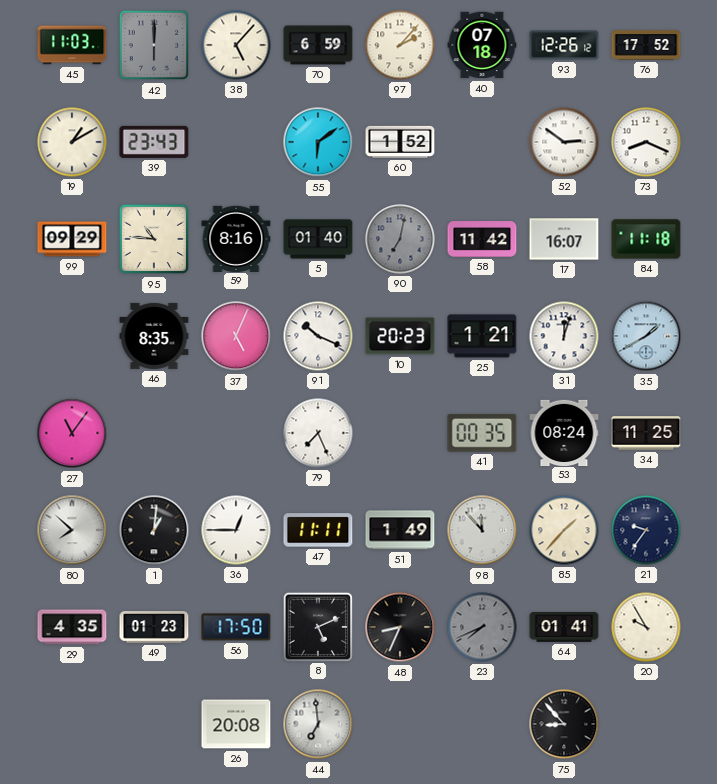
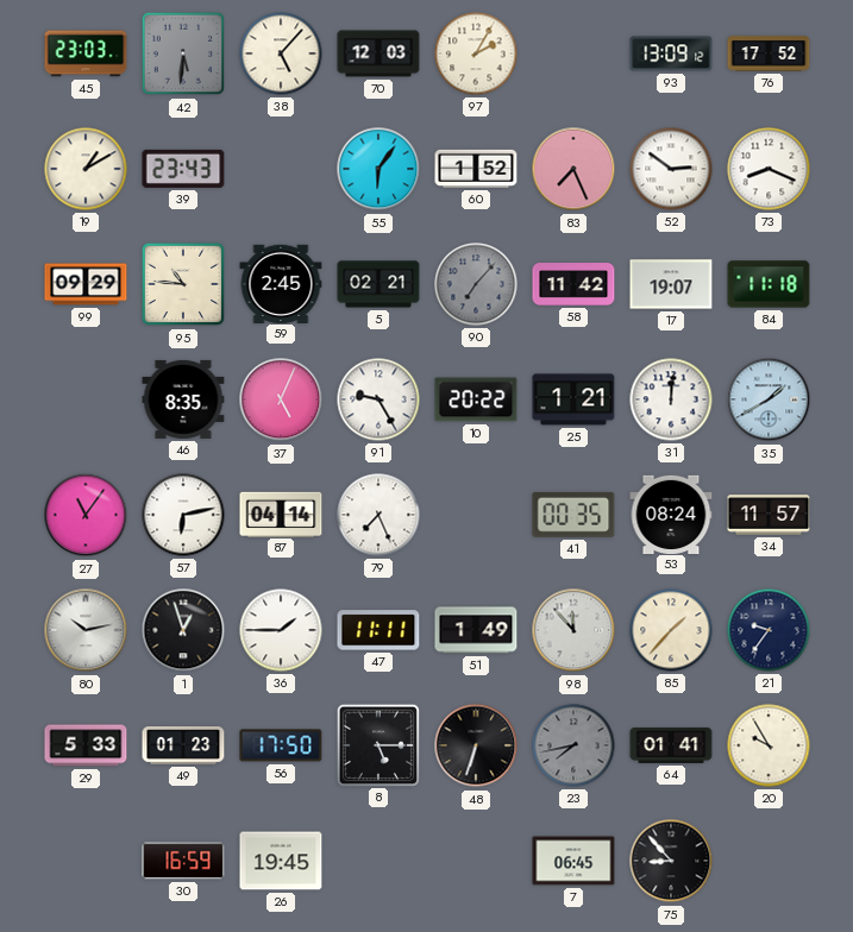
45: 11:03 -> 23:03
42: 6:00 -> 5:31
70: 6:59 -> 12:03
97: 2:07 -> 2:05
40: 07:18 -> none
93: 12:26 -> 13:09
55: 6:09 -> 6:06
83: none -> 7:26
59: 8:16 -> 2:45
5: 01:40 -> 02:21
90: 7:02 -> 7:07
17: 16:07 -> 19:07
91: 10:19 -> 9:25
10: 20:23 -> 20:22
31: 12:03 -> 12:01
57: none -> 6:13
87: none -> 04:14
34: 11:25 -> 11:57
80: 7:52 -> 10:13
1: 1:01 -> 12:57
36: 12:45 -> 1:45
29: 4:35 -> 5:33
8: 5:11 -> 5:15
48: 8:34 -> 6:33
23: 7:41 -> 7:43
30: none -> 16:59
26: 20:08 -> 19:45
44: 6:59 -> none
7: none -> 06:45
